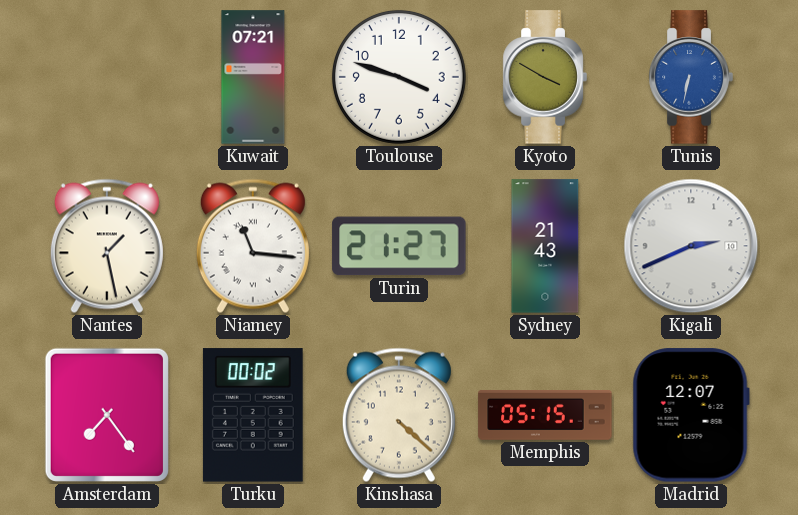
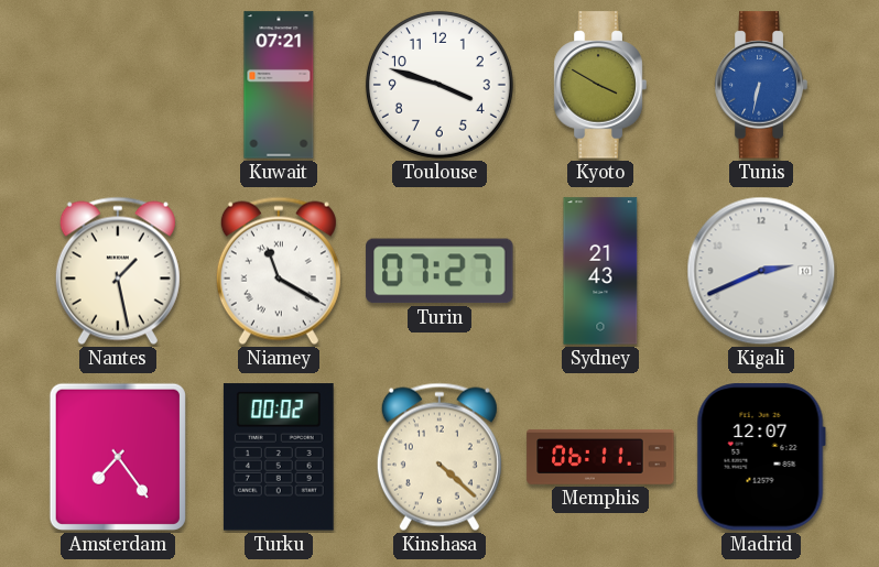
Niamey: 11:16 -> 11:20
Turin: 21:27 -> 07:27
Memphis: 05:15 -> 06:11
